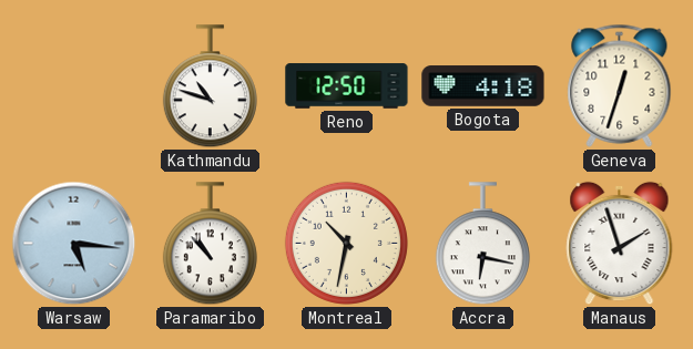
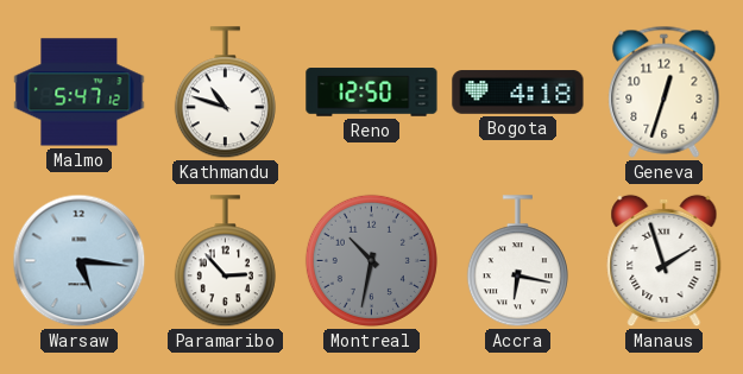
Malmo: none -> 5:47
Paramaribo: 10:53 -> 2:53
Montreal dial: cream -> grey
